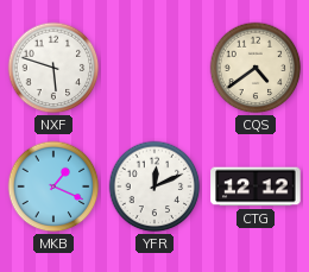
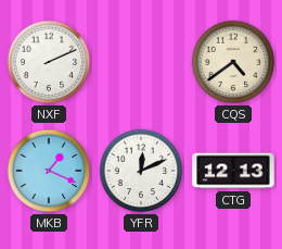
NXF: 5:48 -> 2:11
CTG: 12:12 -> 12:13
